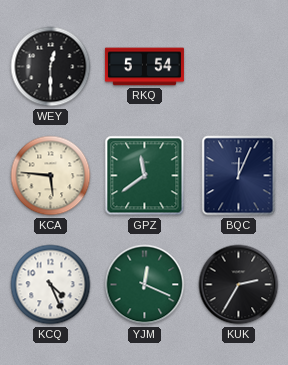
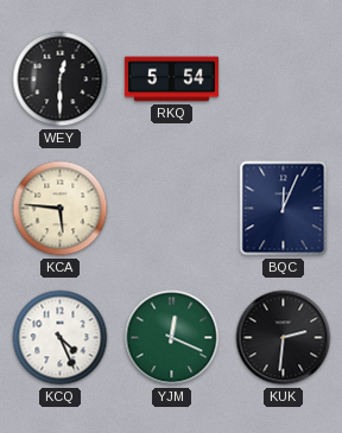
GPZ: 11:39 -> none
KUK: 2:35 -> 2:31
